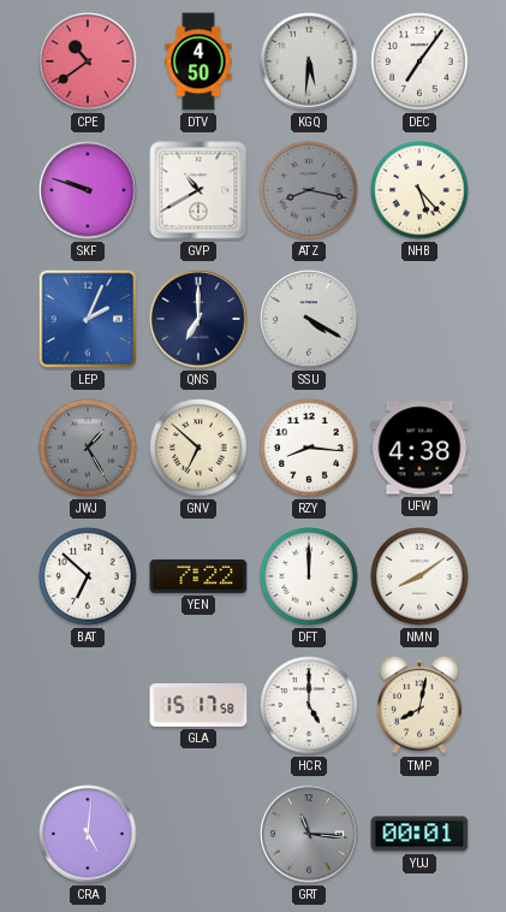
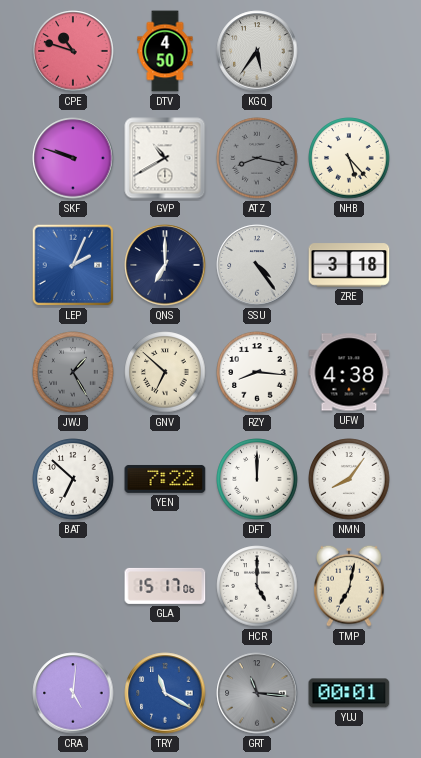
CPE: 10:39 -> 10:48
KGQ: 5:31 -> 5:36
DEC: 7:06 -> none
SSU: 4:20 -> 4:24
ZRE: none -> 3:18
NMN: 8:09 -> 8:06
GLA: 15:17:58 -> 15:17:06
TMP: 8:02 -> 7:02
TRY: none -> 11:20
